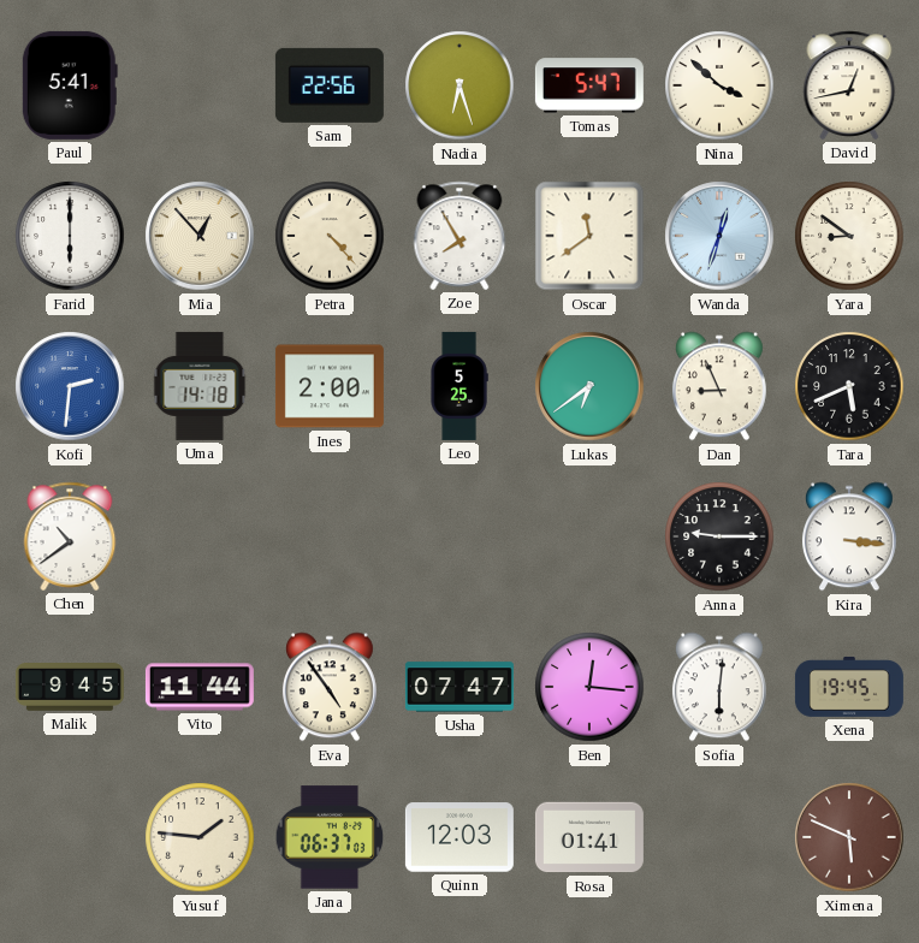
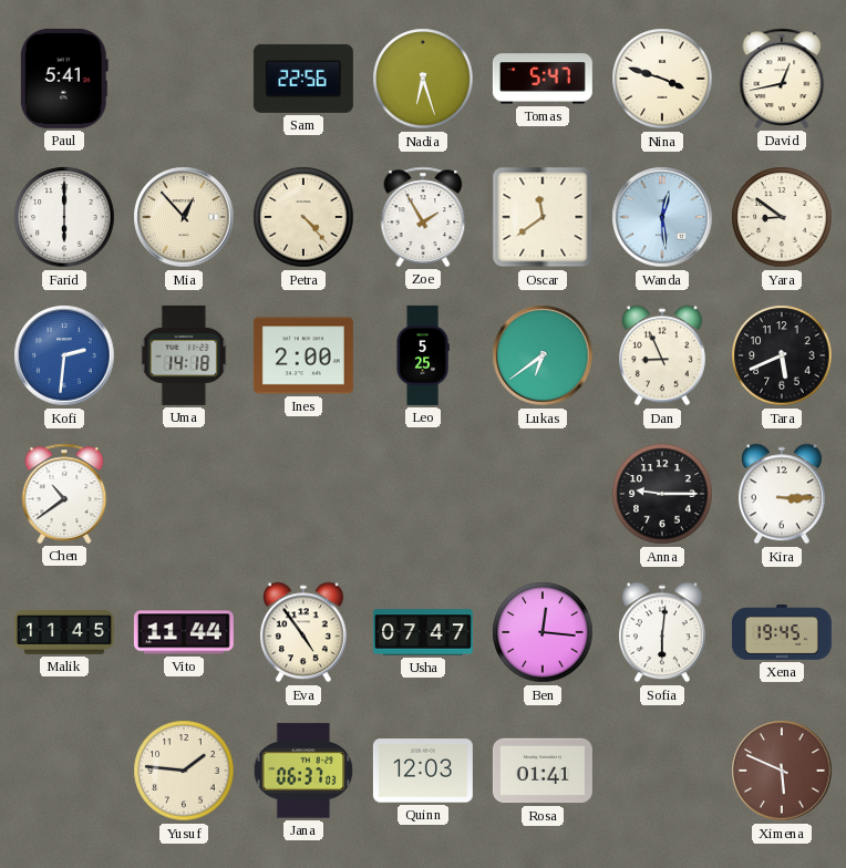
Nina: 3:52 -> 3:48
Zoe: 7:55 -> 1:55
Wanda: 12:33 -> 12:29
Kira: 3:16 -> 3:15
Malik: 9:45 -> 11:45
